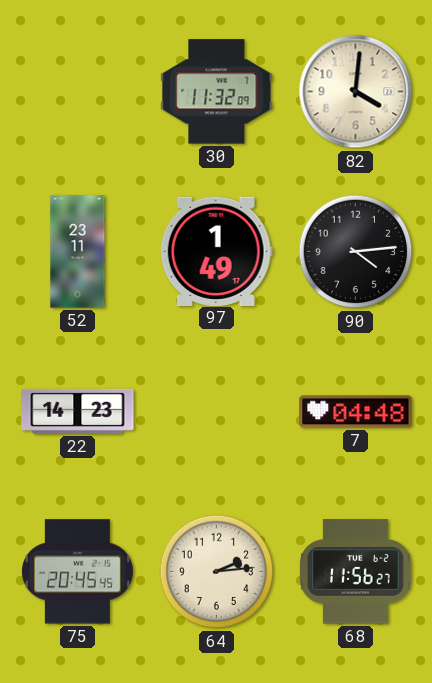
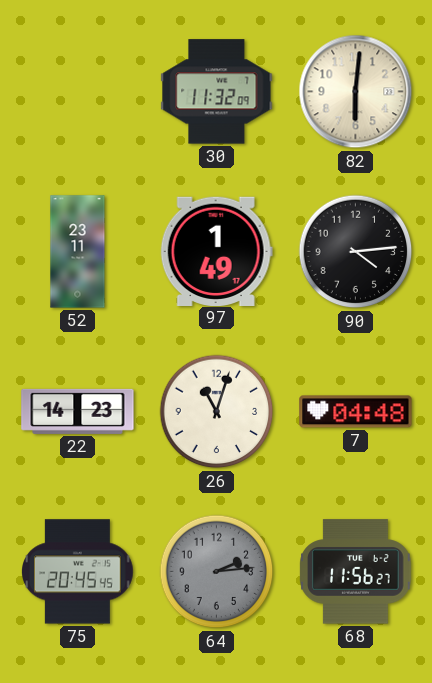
82: 4:01 -> 6:01
26: none -> 11:03
64 dial: cream -> grey
